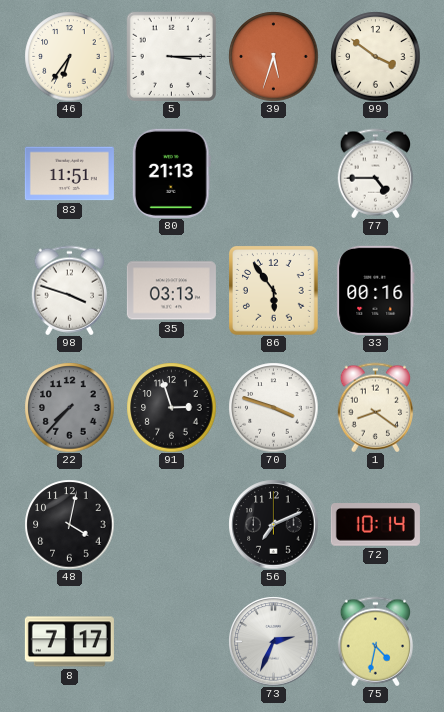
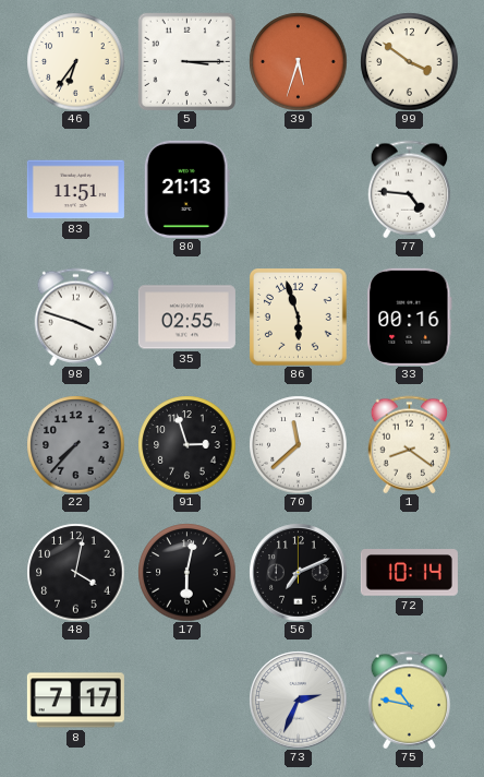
77: 4:45 -> 4:46
35: 03:13 -> 02:55
86: 5:54 -> 5:57
70: 3:48 -> 11:38
17: none -> 6:02
75: 4:32 -> 10:47
